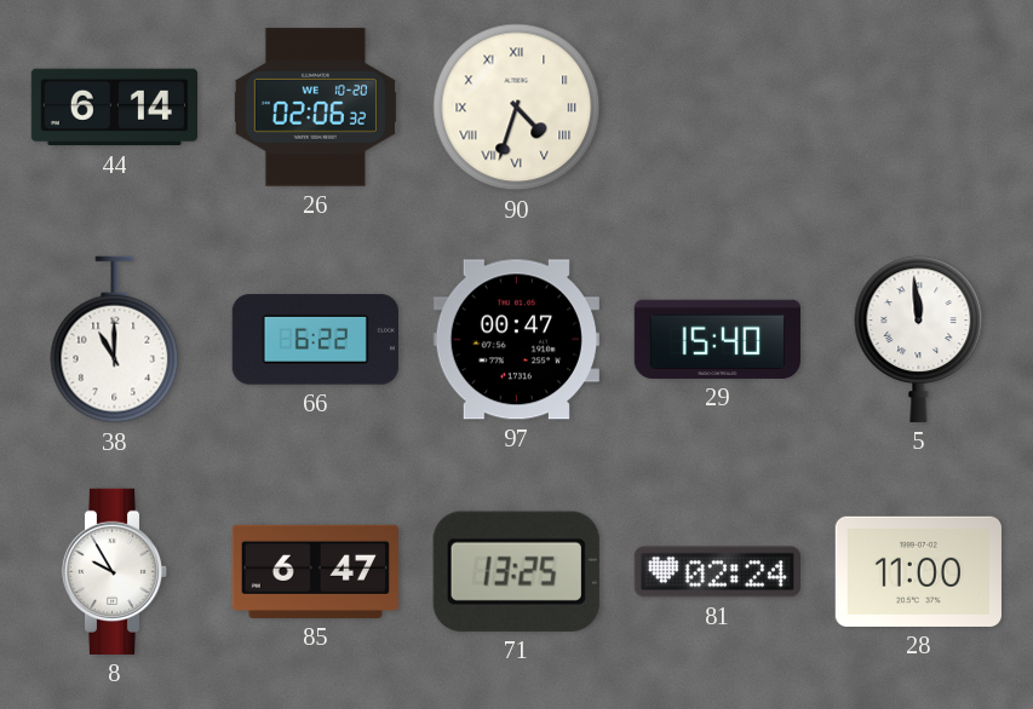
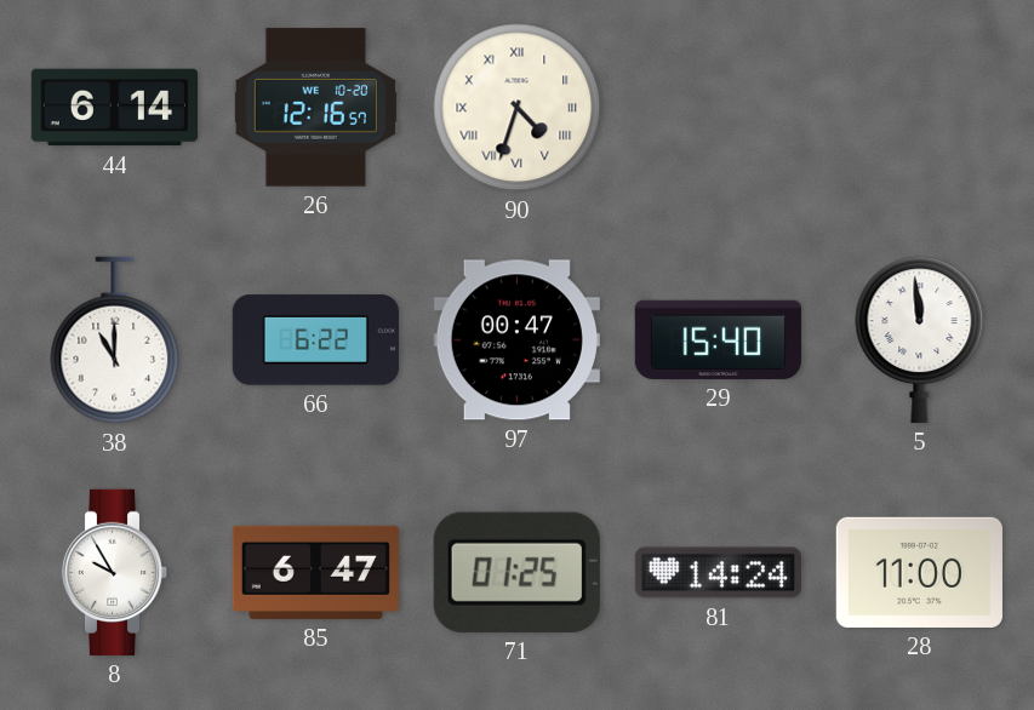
26: 02:06 -> 12:16
71: 13:25 -> 01:25
81: 02:24 -> 14:24
